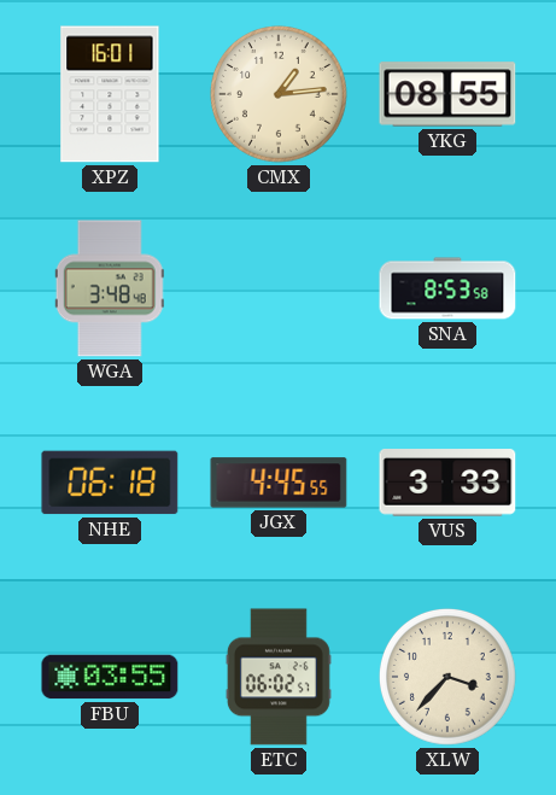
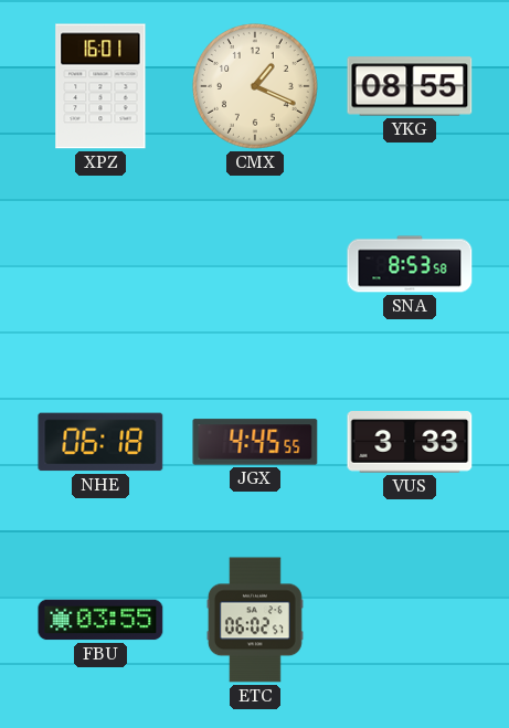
CMX: 1:14 -> 1:19
WGA: 3:48 -> none
XLW: 3:37 -> none
